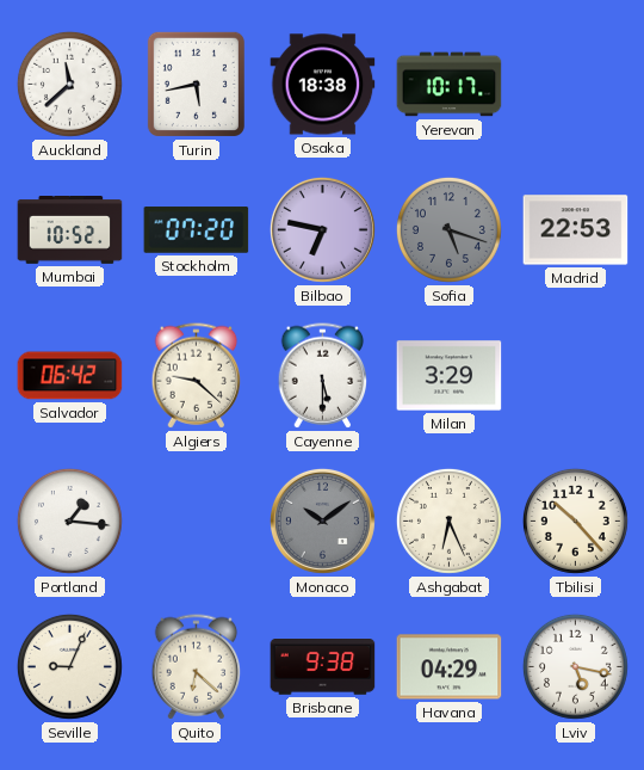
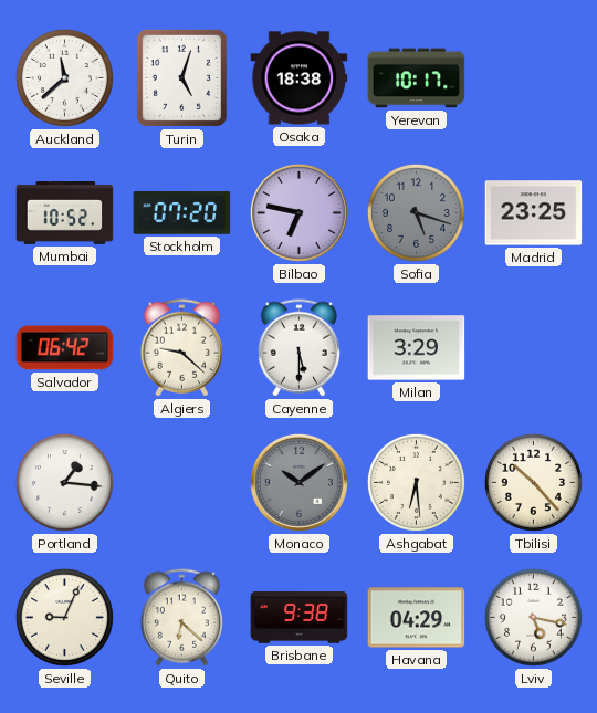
Turin: 5:43 -> 5:03
Madrid: 22:53 -> 23:25
Ashgabat: 6:26 -> 6:29
